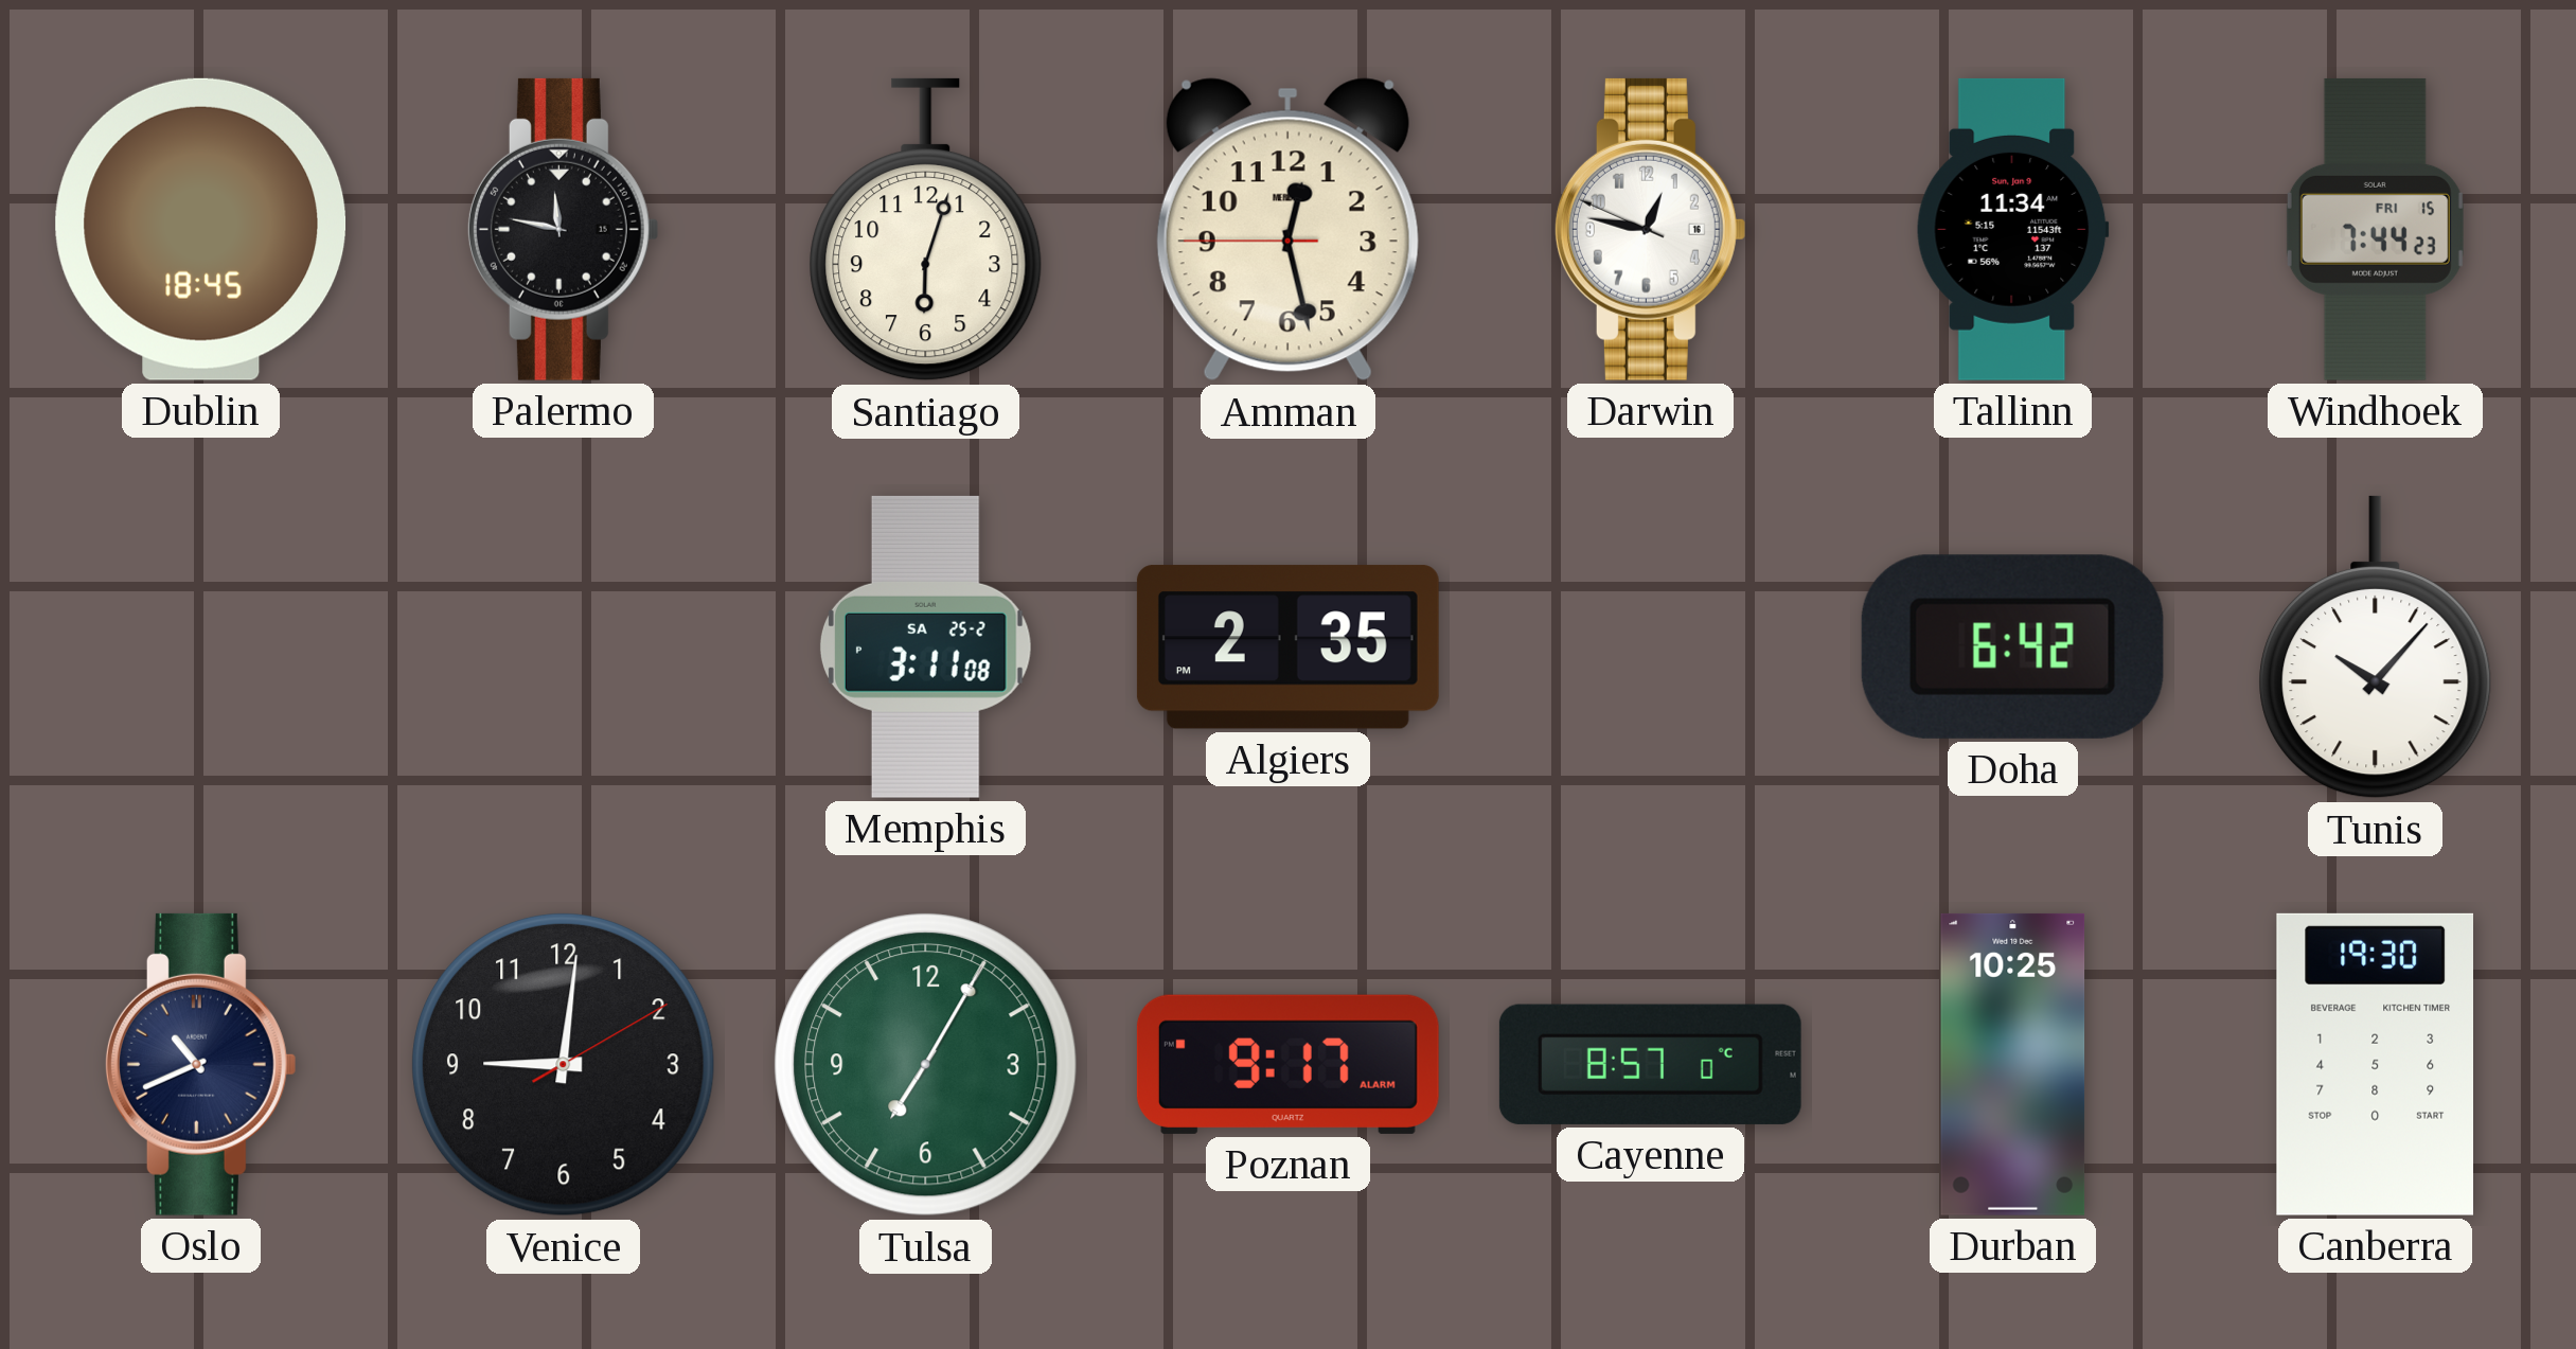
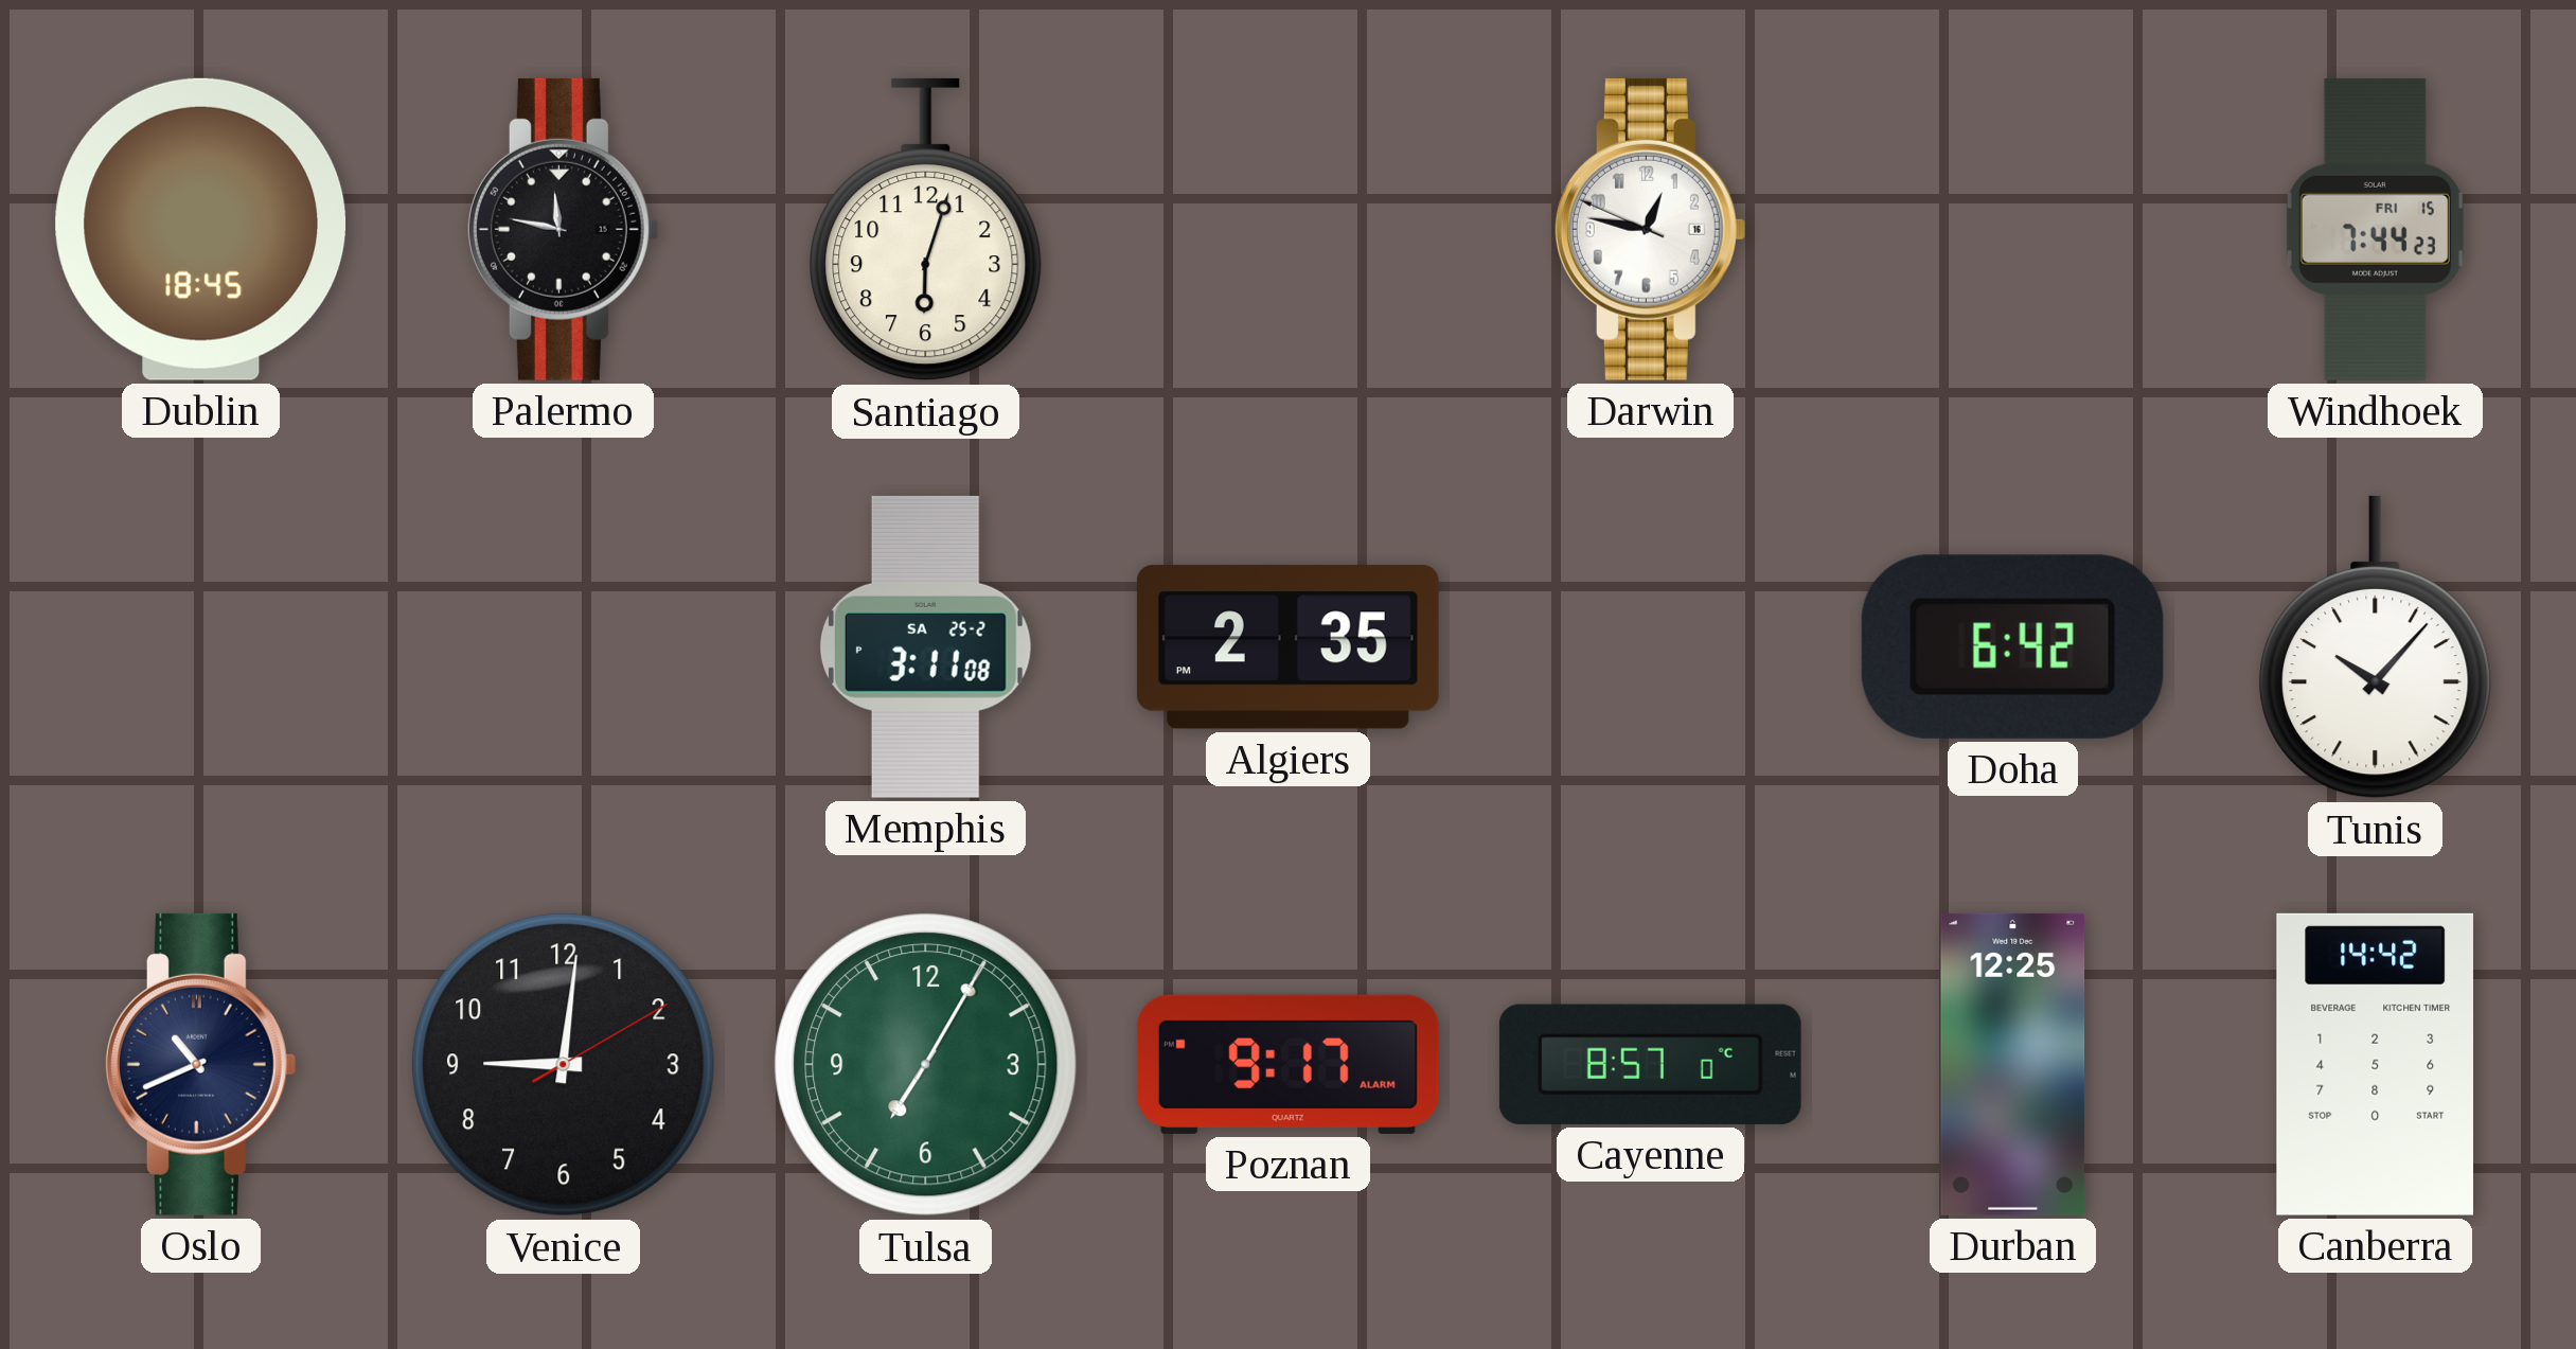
Amman: 12:27 -> none
Tallinn: 11:34 -> none
Durban: 10:25 -> 12:25
Canberra: 19:30 -> 14:42
